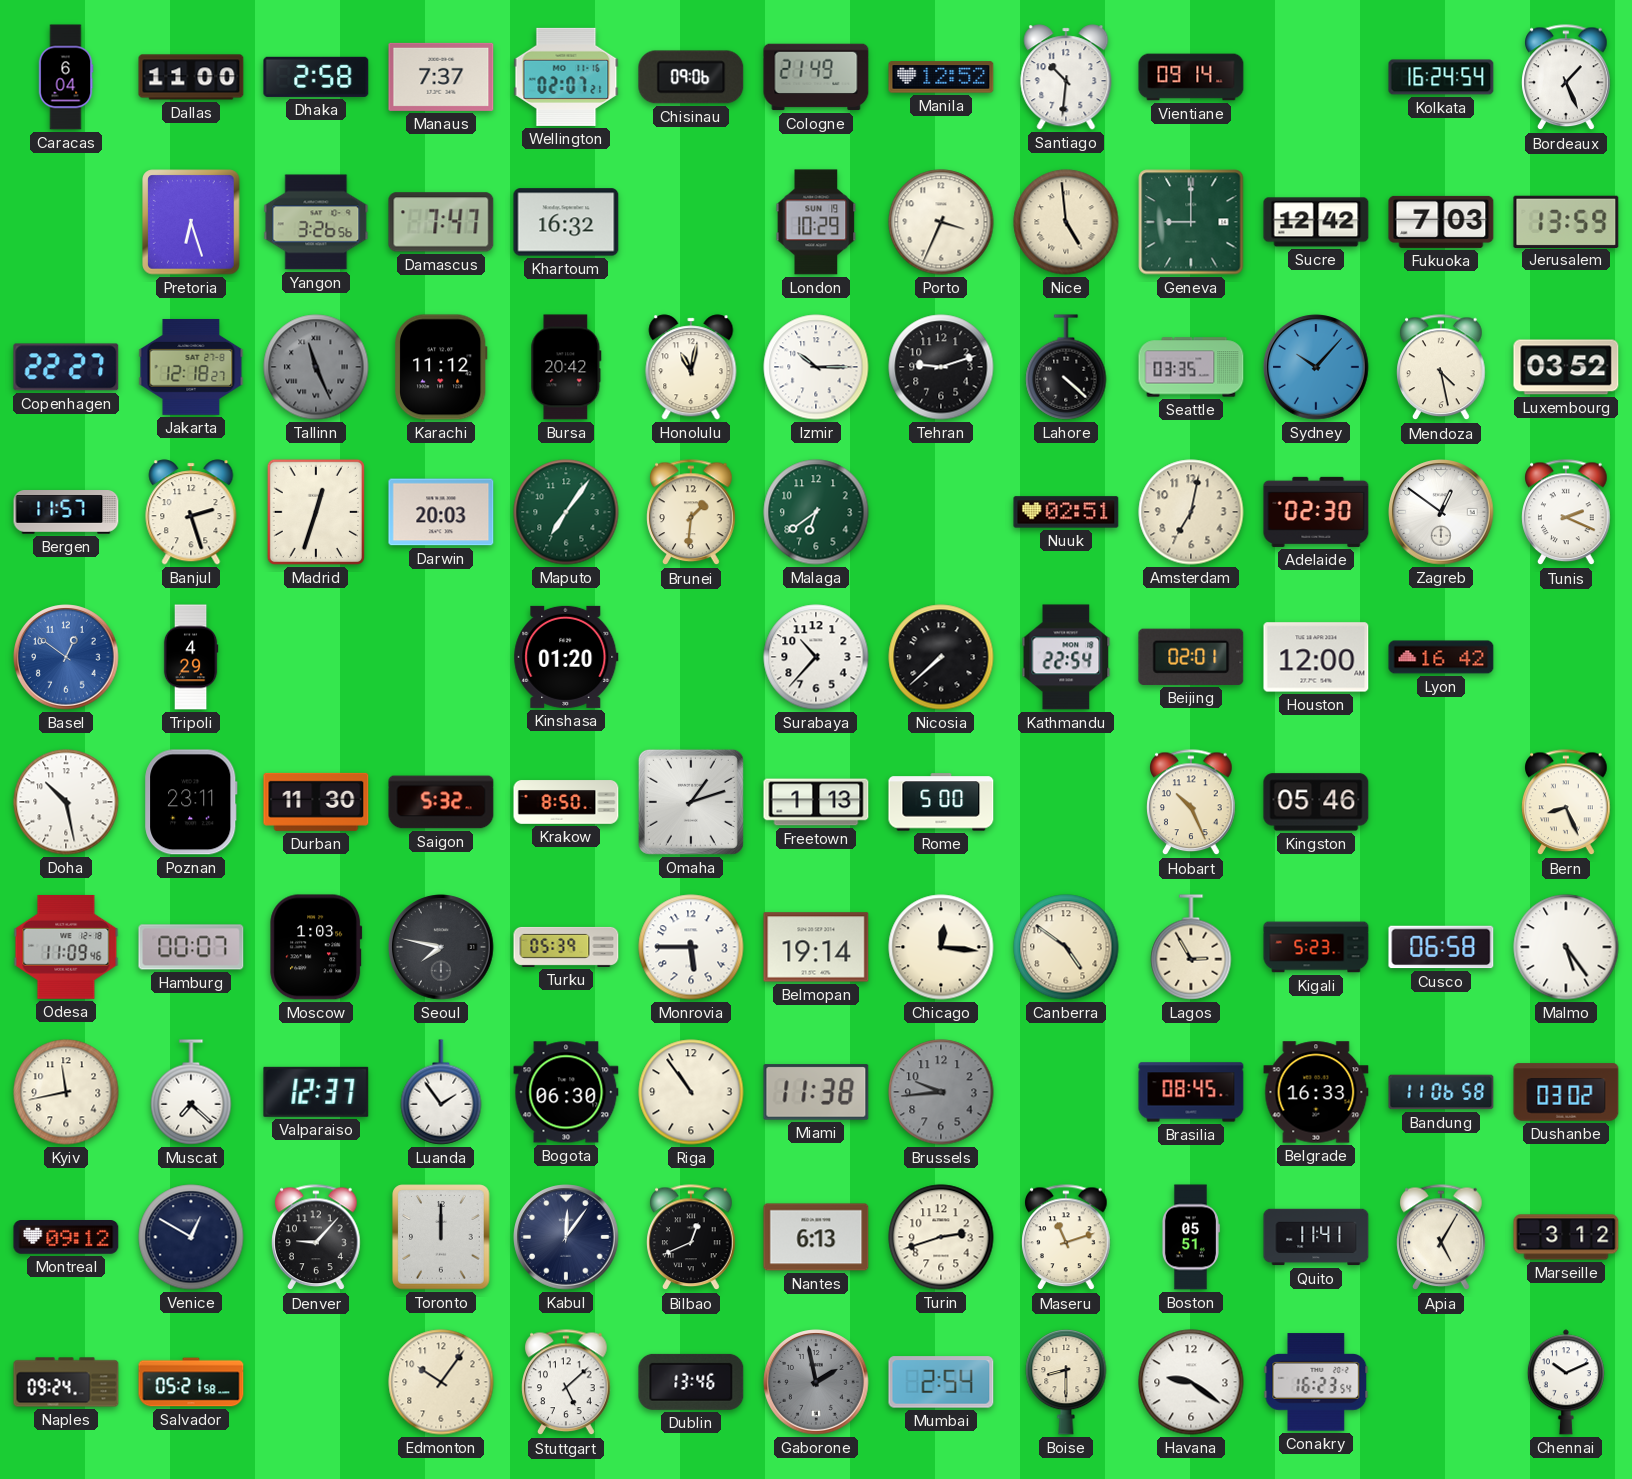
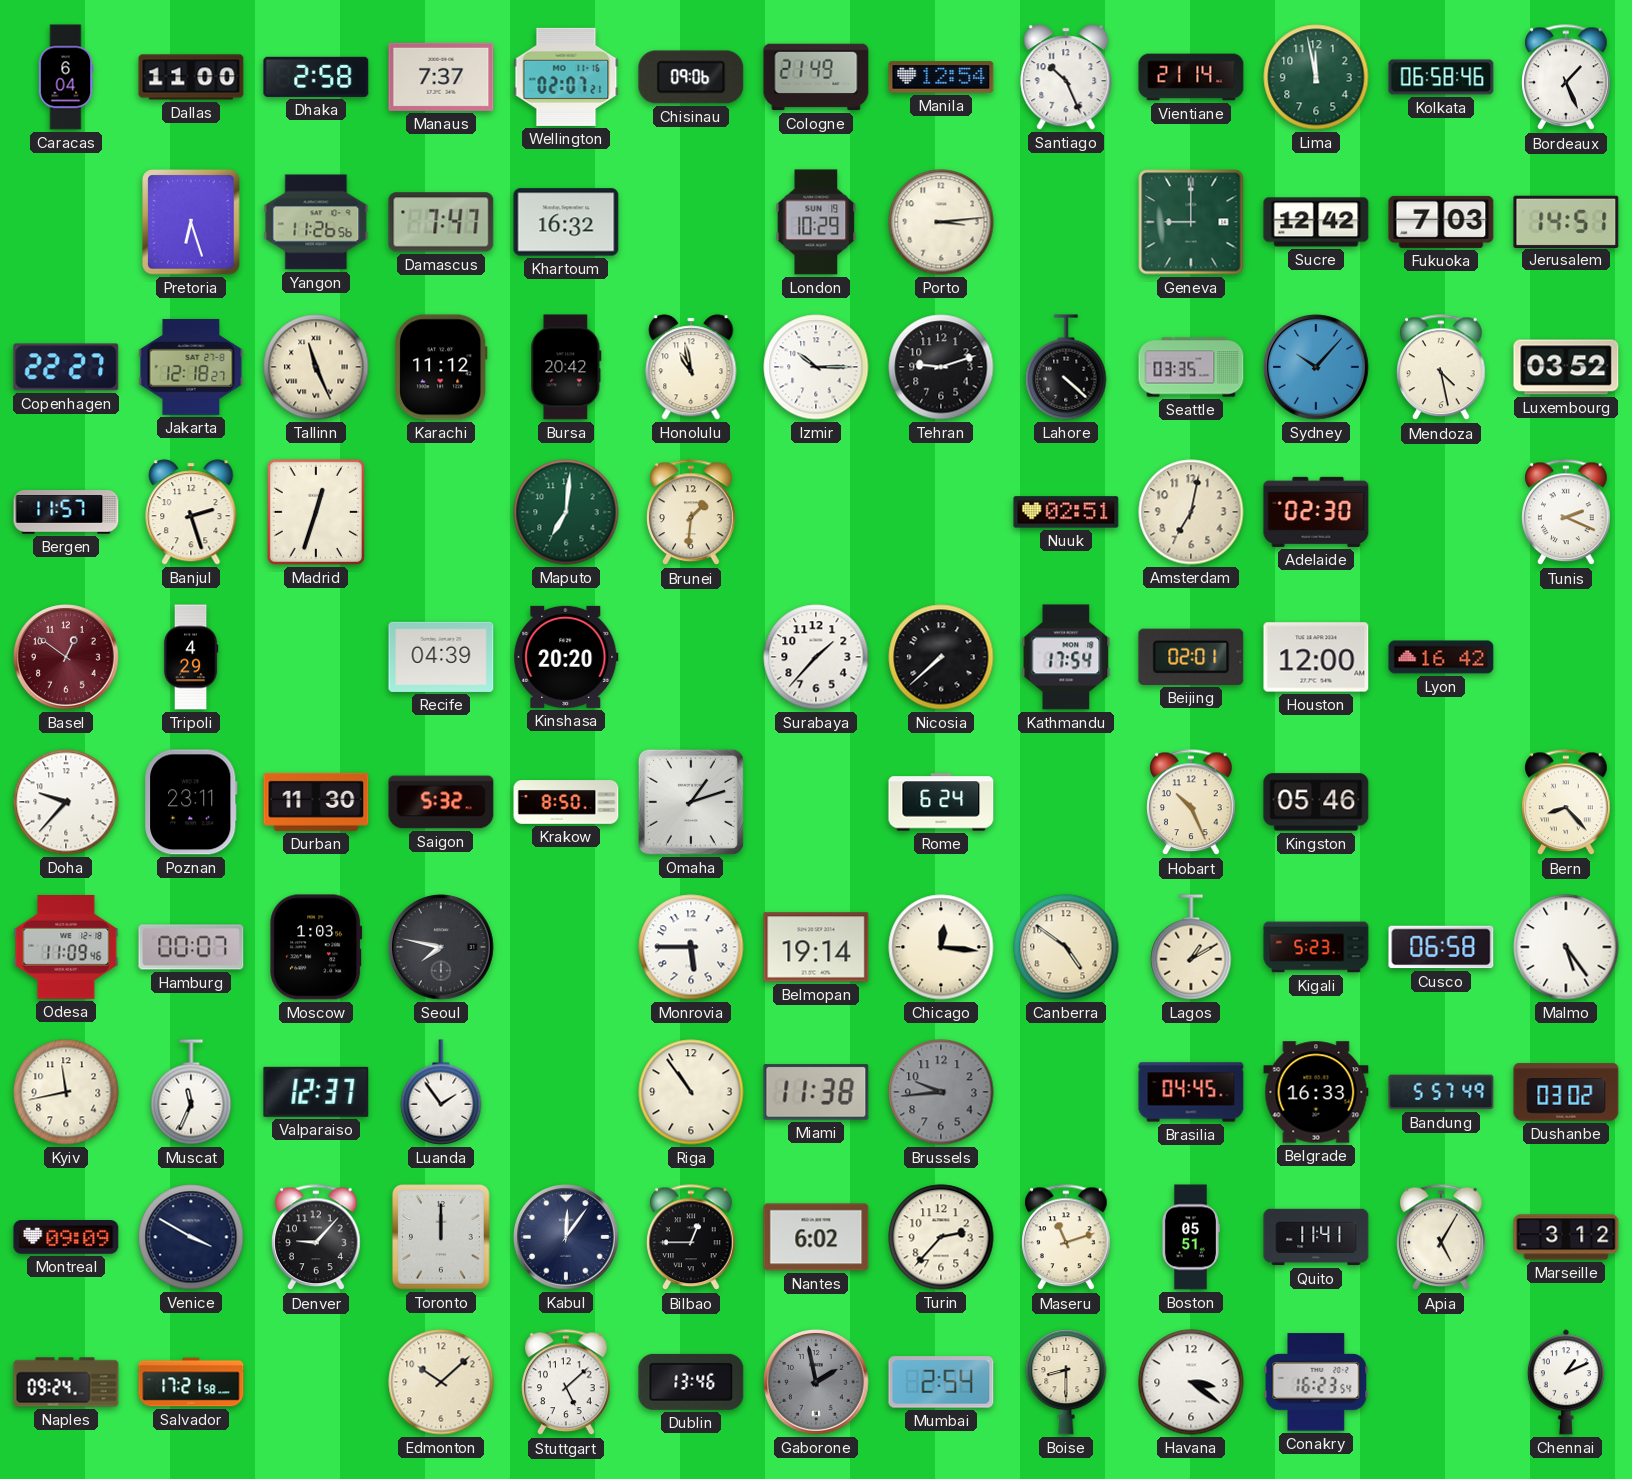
Manila: 12:52 -> 12:54
Santiago: 10:31 -> 10:26
Vientiane: 09:14 -> 21:14
Lima: none -> 11:58
Kolkata: 16:24 -> 06:58
Yangon: 3:26 -> 11:26
Porto: 3:34 -> 3:14
Nice: 4:59 -> none
Jerusalem: 13:59 -> 14:51
Tallinn dial: grey -> cream
Honolulu: 11:02 -> 10:58
Darwin: 20:03 -> none
Maputo: 7:06 -> 7:01
Malaga: 6:39 -> none
Zagreb: 12:51 -> none
Basel dial: blue -> burgundy
Recife: none -> 04:39
Kinshasa: 01:20 -> 20:20
Surabaya: 10:37 -> 1:37
Kathmandu: 22:54 -> 17:54
Doha: 10:28 -> 9:37
Freetown: 1:13 -> none
Rome: 5:00 -> 6:24
Bern: 8:26 -> 8:23
Turku: 05:39 -> none
Lagos: 2:55 -> 1:10
Muscat: 7:22 -> 11:34
Bogota: 06:30 -> none
Brasilia: 08:45 -> 04:45
Bandung: 11:06 -> 5:57
Montreal: 09:12 -> 09:09
Venice: 12:50 -> 3:50
Bilbao: 12:41 -> 12:45
Nantes: 6:13 -> 6:02
Turin: 2:42 -> 2:37
Salvador: 05:21 -> 17:21
Edmonton: 10:06 -> 10:08
Havana: 9:21 -> 3:21
Chennai: 10:11 -> 1:11
